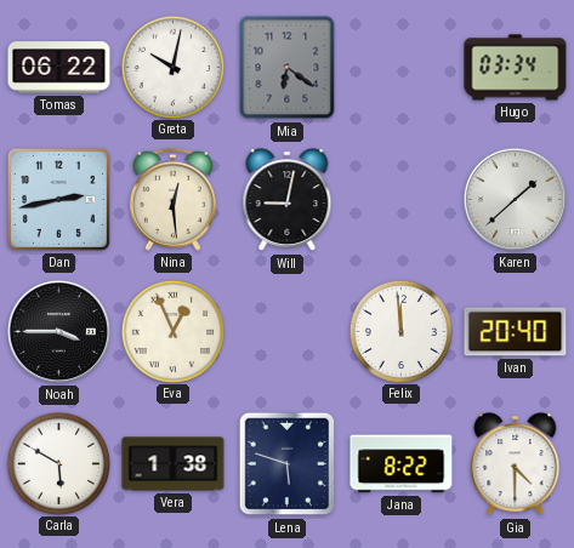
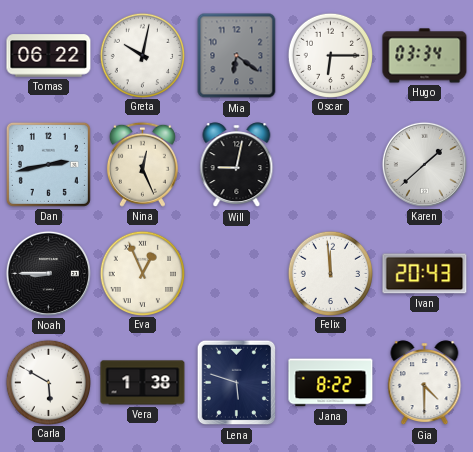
Oscar: none -> 6:15
Nina: 12:29 -> 12:26
Noah: 3:45 -> 8:45
Ivan: 20:40 -> 20:43
